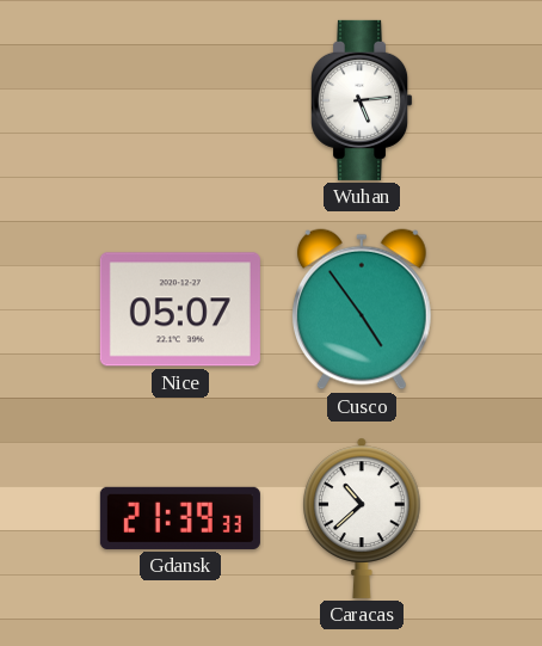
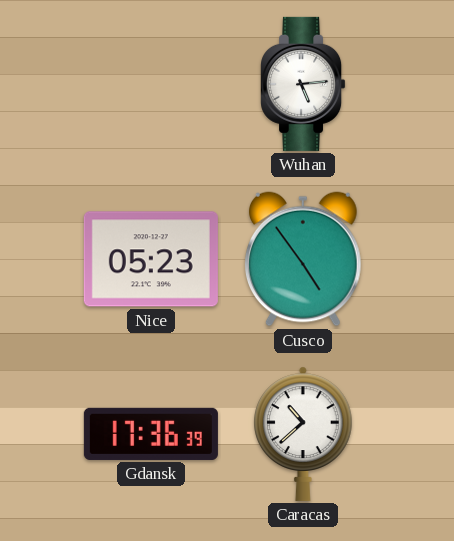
Nice: 05:07 -> 05:23
Gdansk: 21:39 -> 17:36
